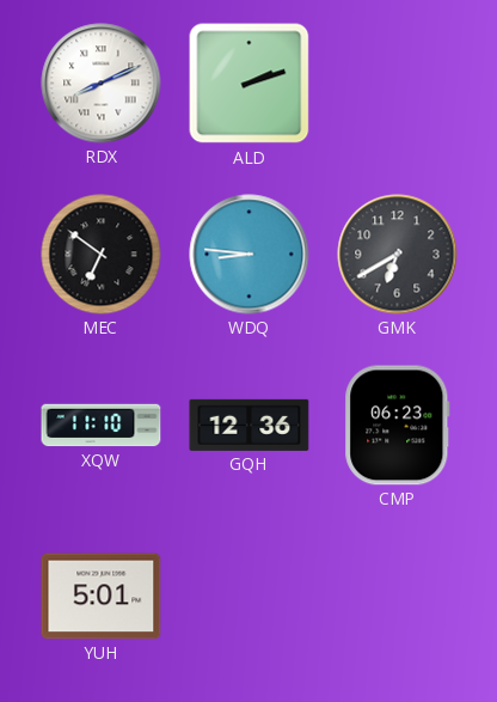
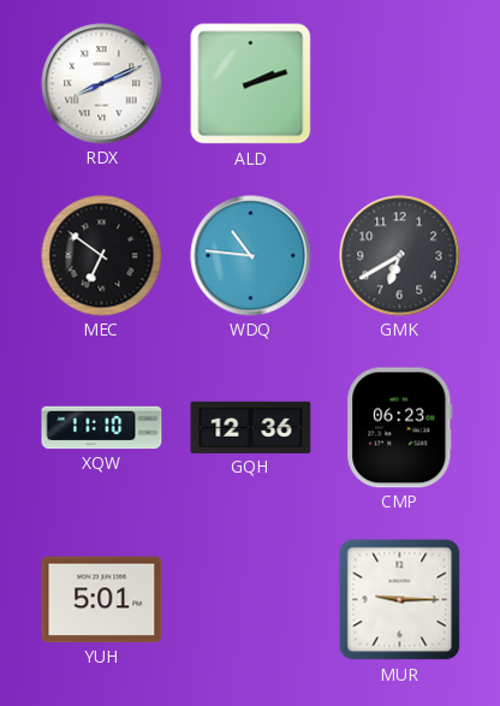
WDQ: 8:46 -> 10:46
MUR: none -> 9:15
